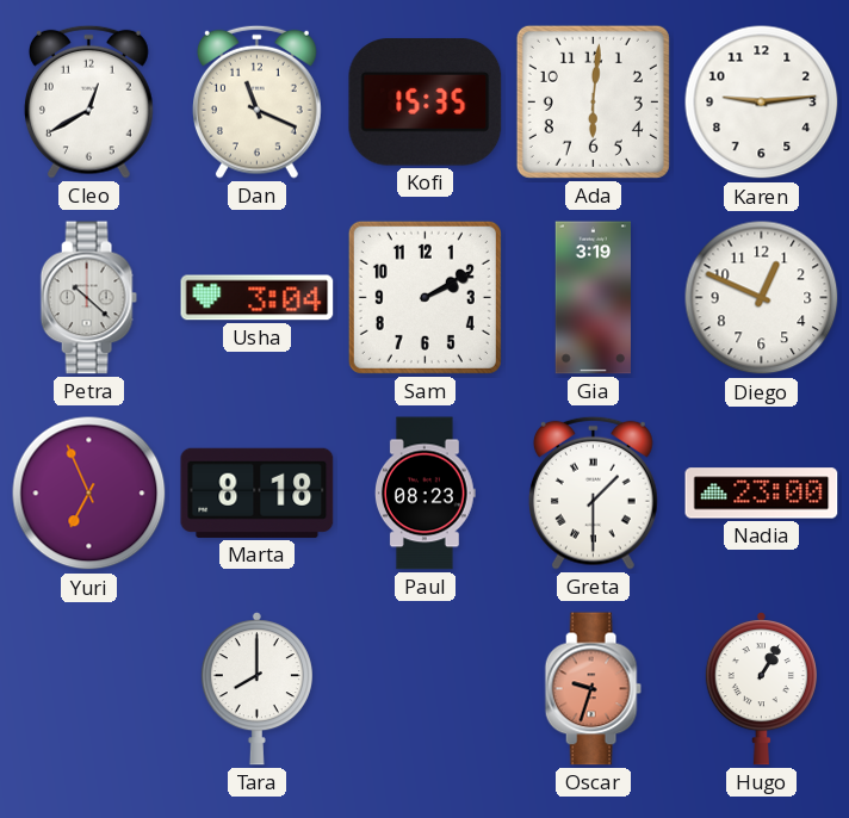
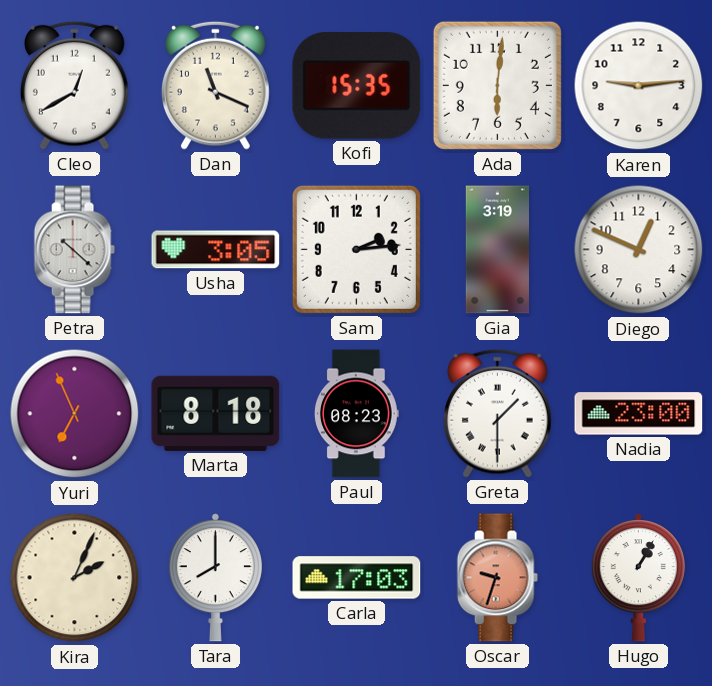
Usha: 3:04 -> 3:05
Sam: 2:10 -> 2:14
Kira: none -> 2:04
Carla: none -> 17:03
